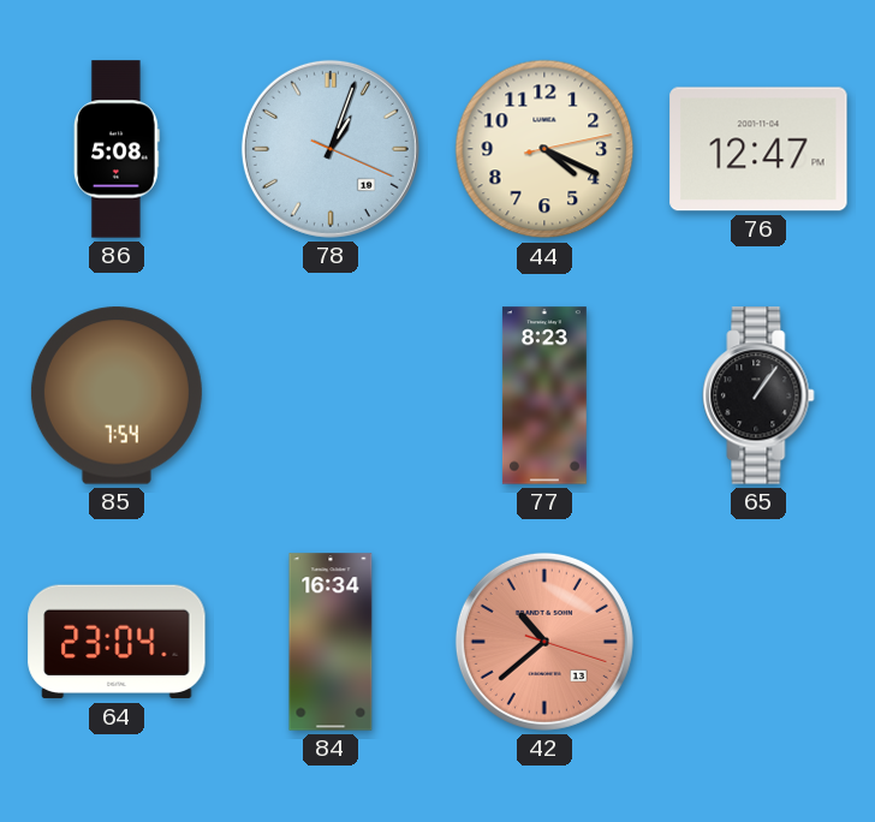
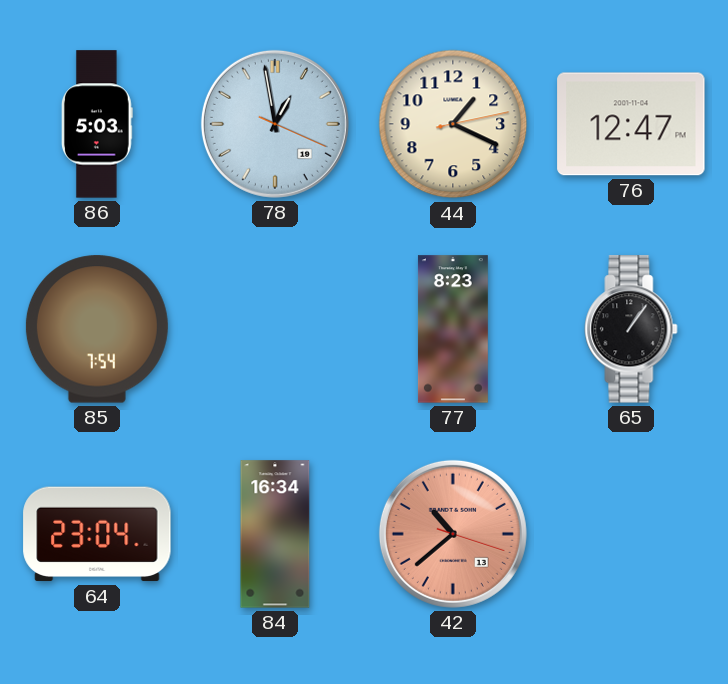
86: 5:08 -> 5:03
78: 1:03 -> 12:58
44: 4:19 -> 1:19
